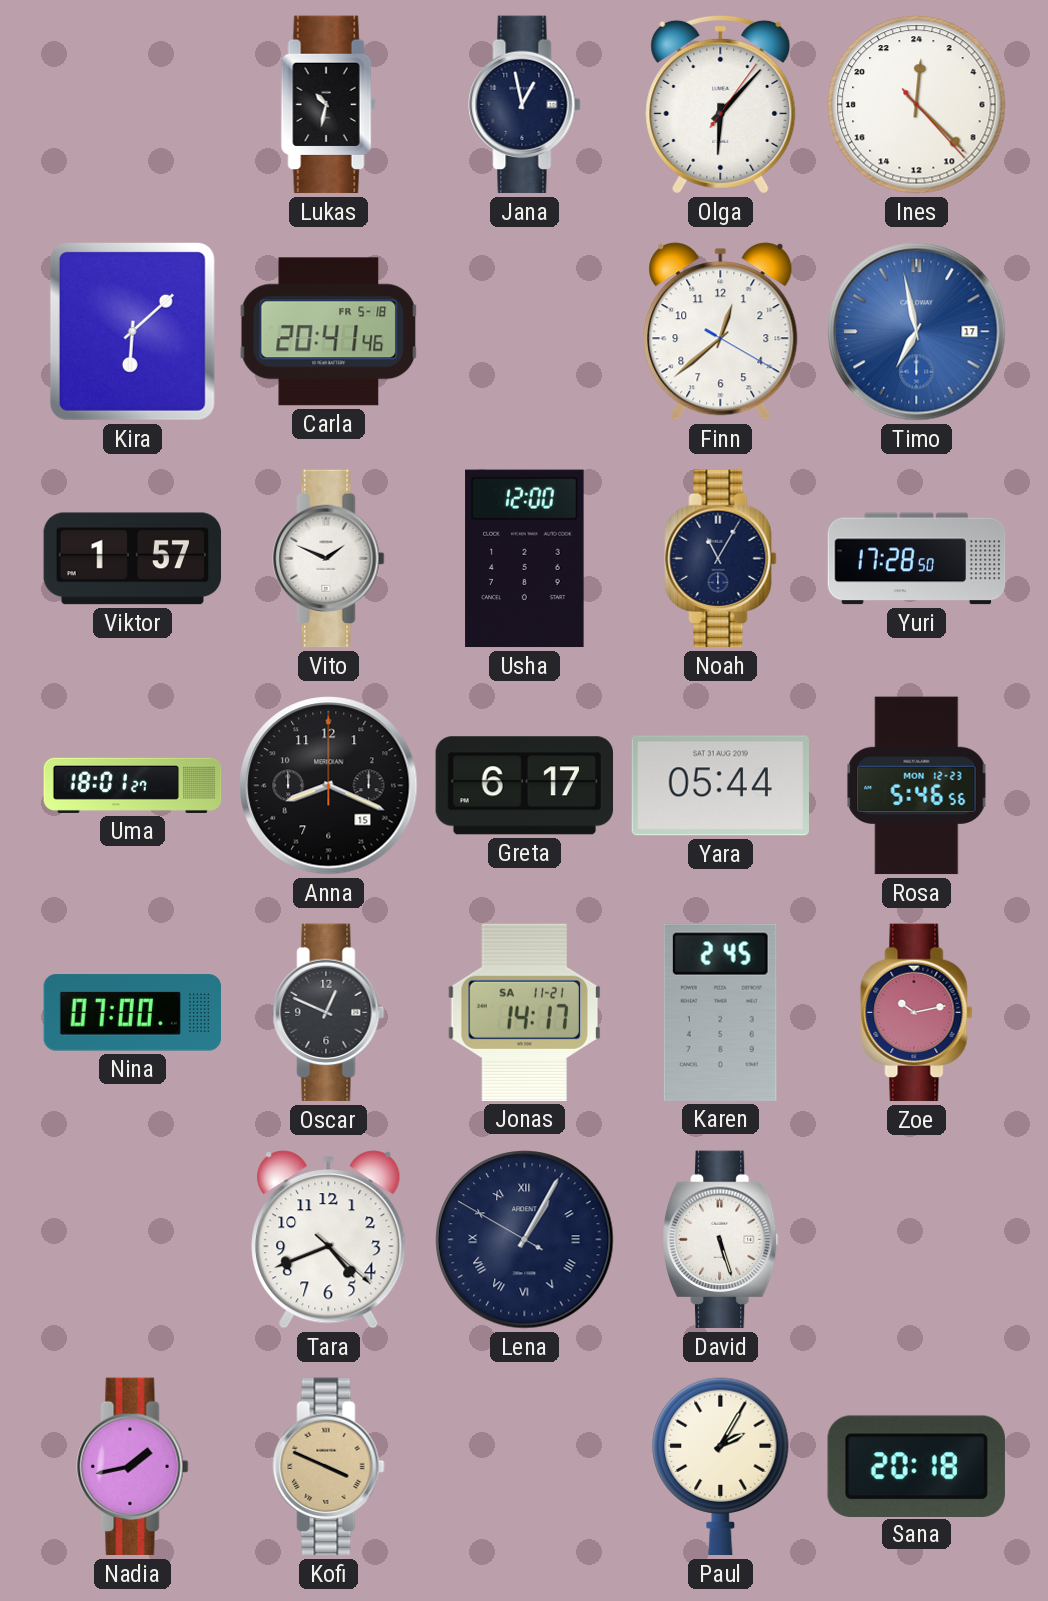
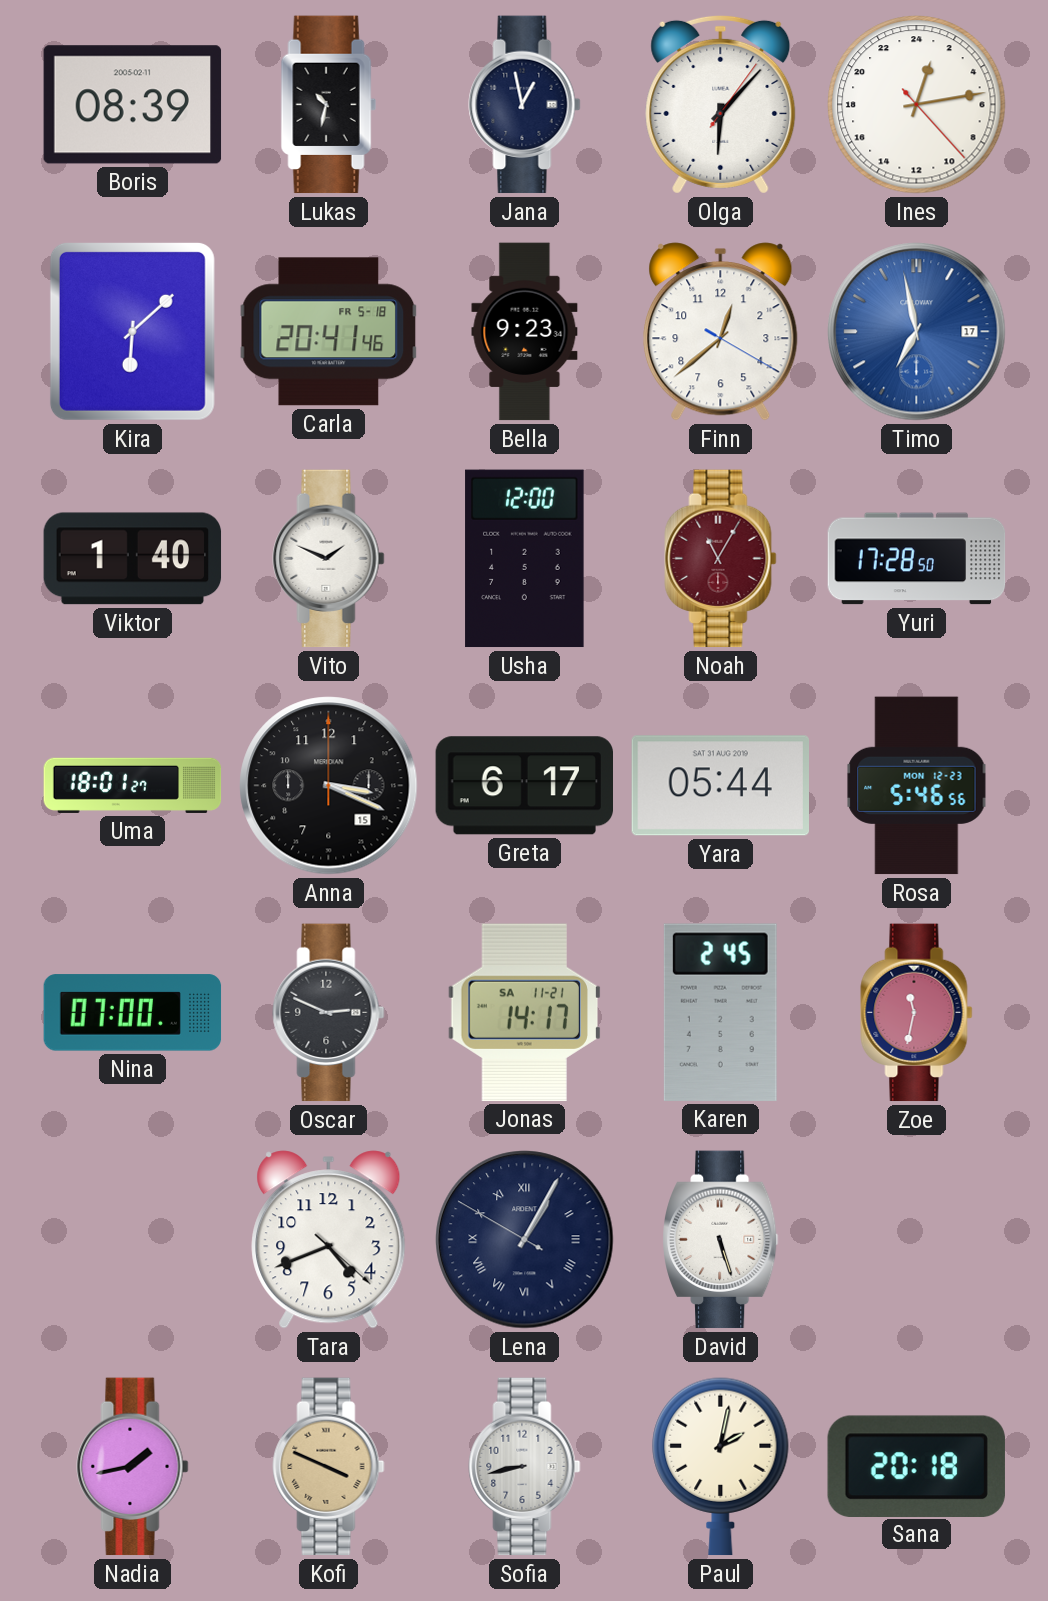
Boris: none -> 08:39
Ines: 0:22 -> 1:13
Bella: none -> 9:23
Viktor: 1:57 -> 1:40
Noah dial: navy -> burgundy
Anna: 8:19 -> 3:19
Oscar: 12:49 -> 2:49
Zoe: 10:13 -> 11:32
Sofia: none -> 8:43
Paul: 2:05 -> 2:02
